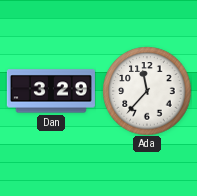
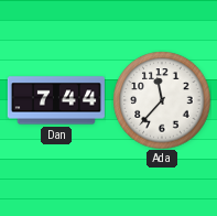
Dan: 3:29 -> 7:44
